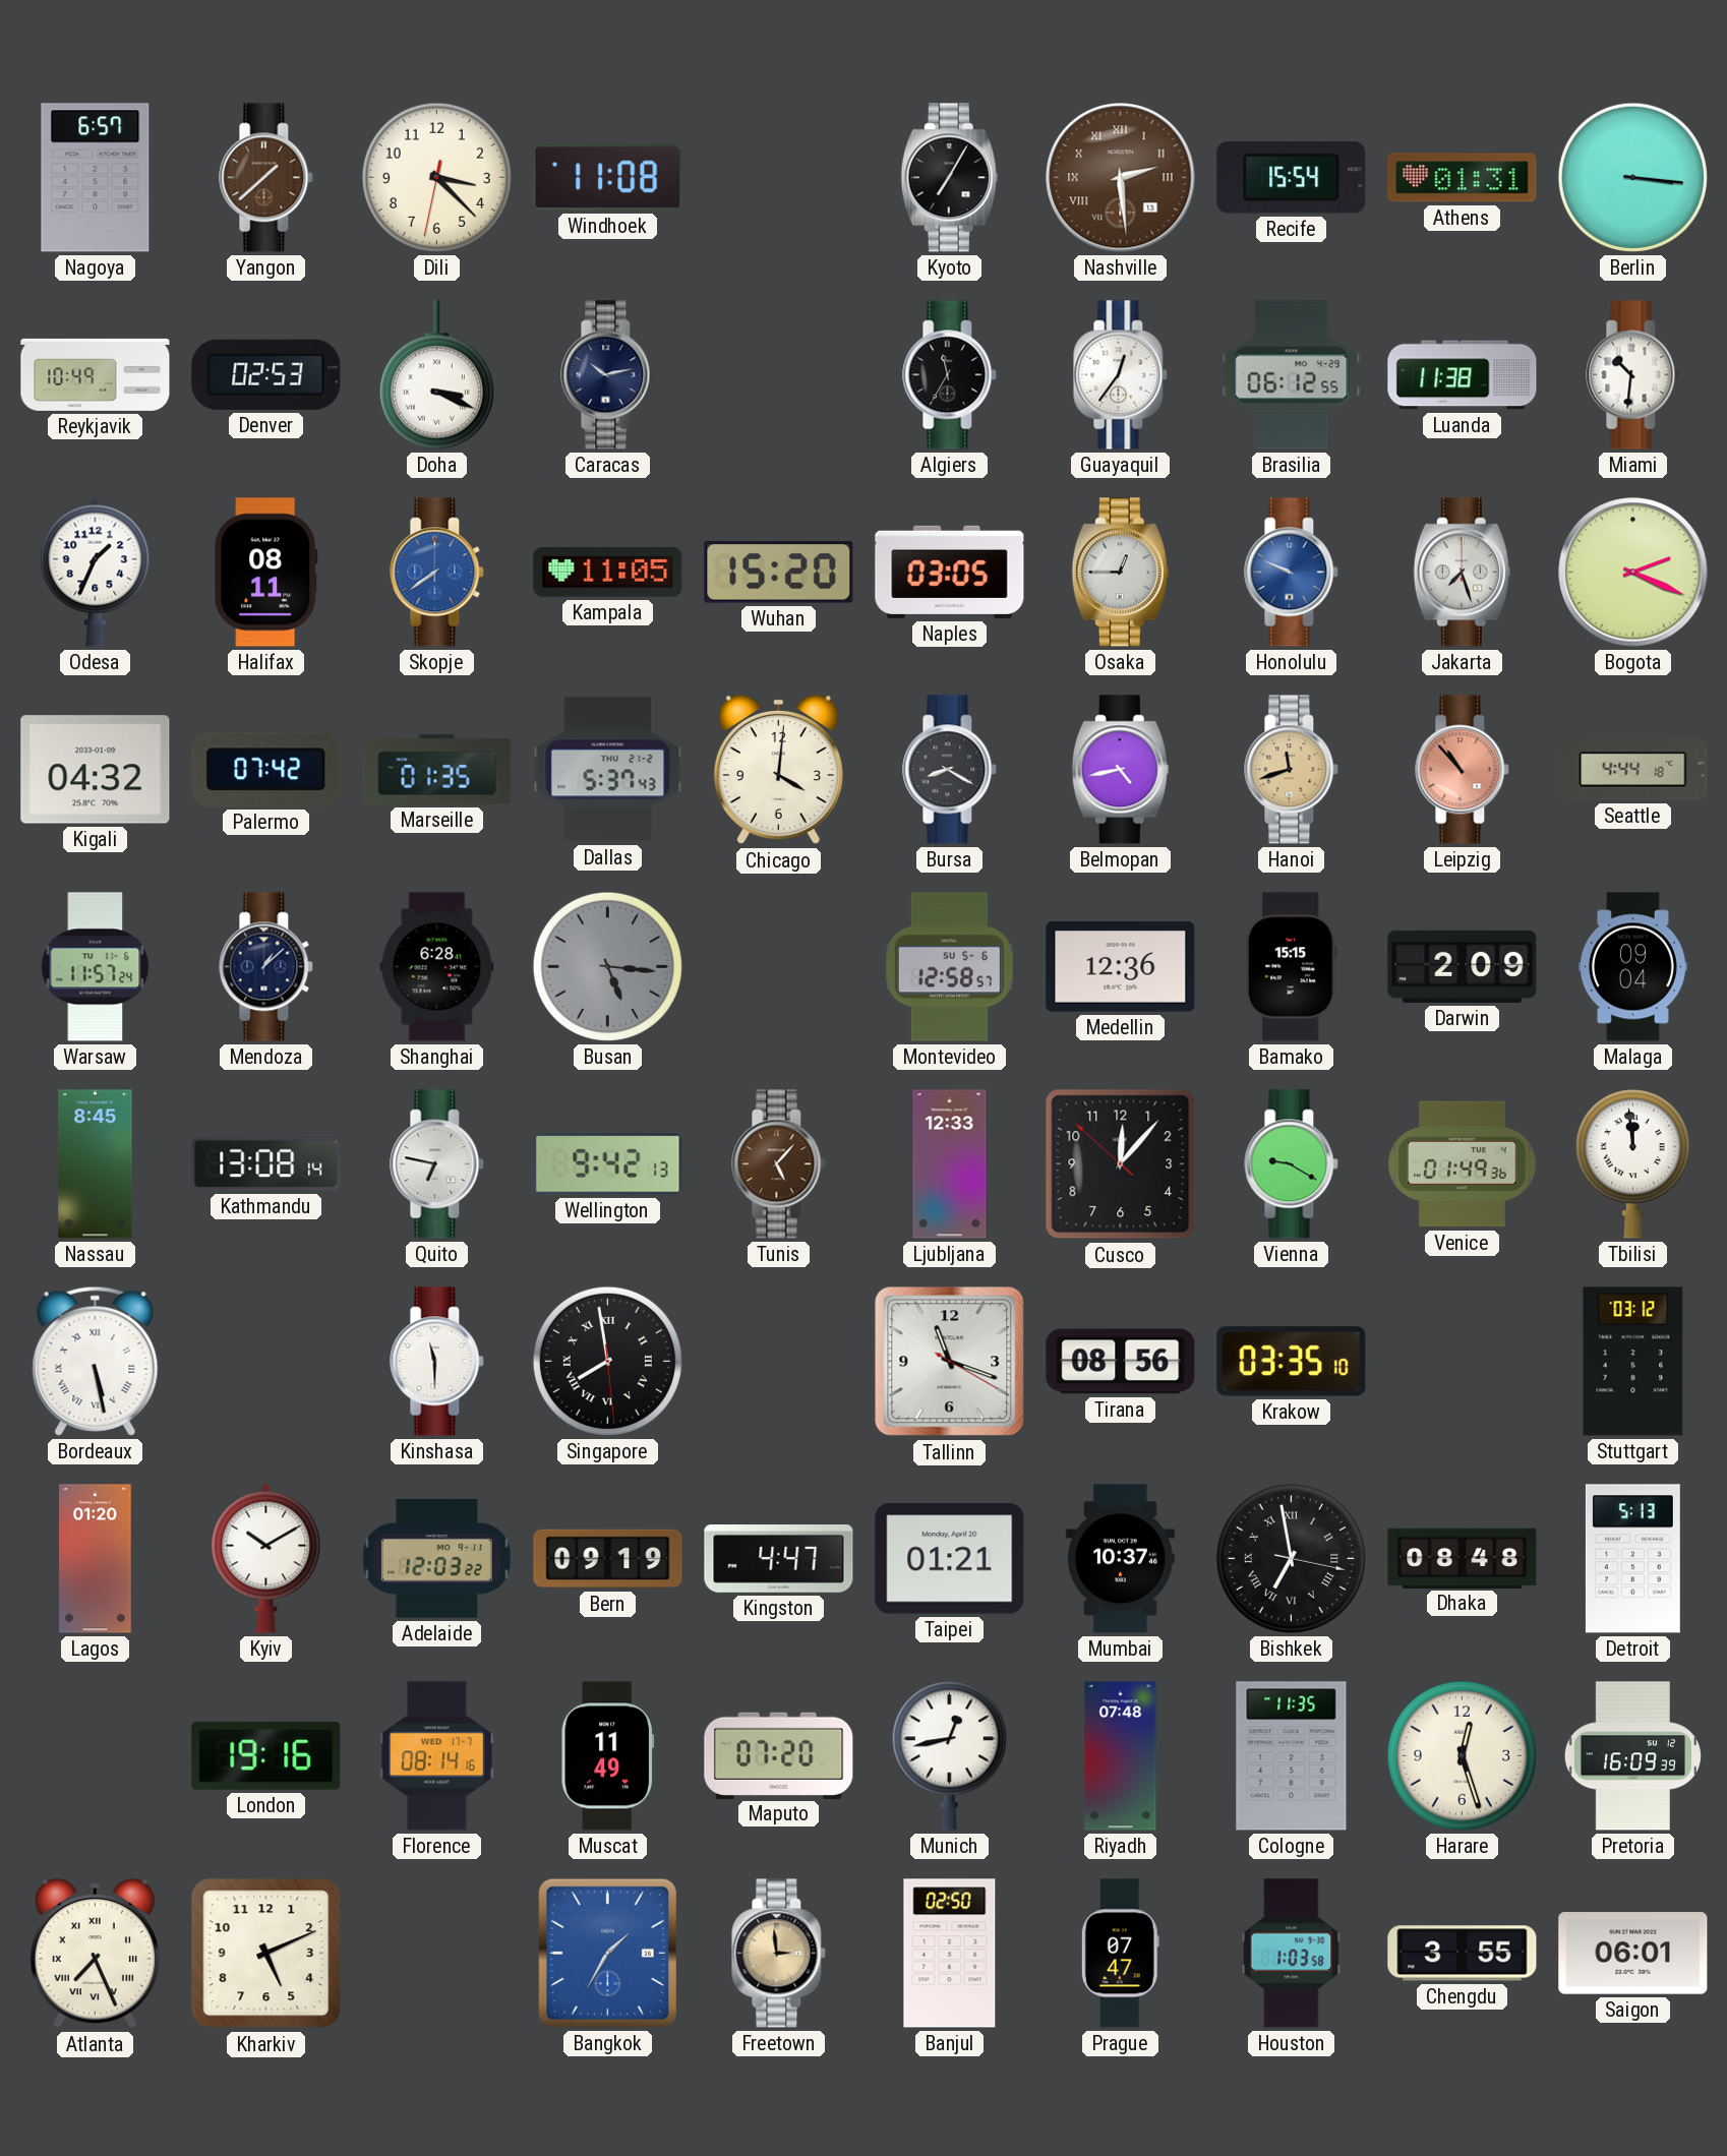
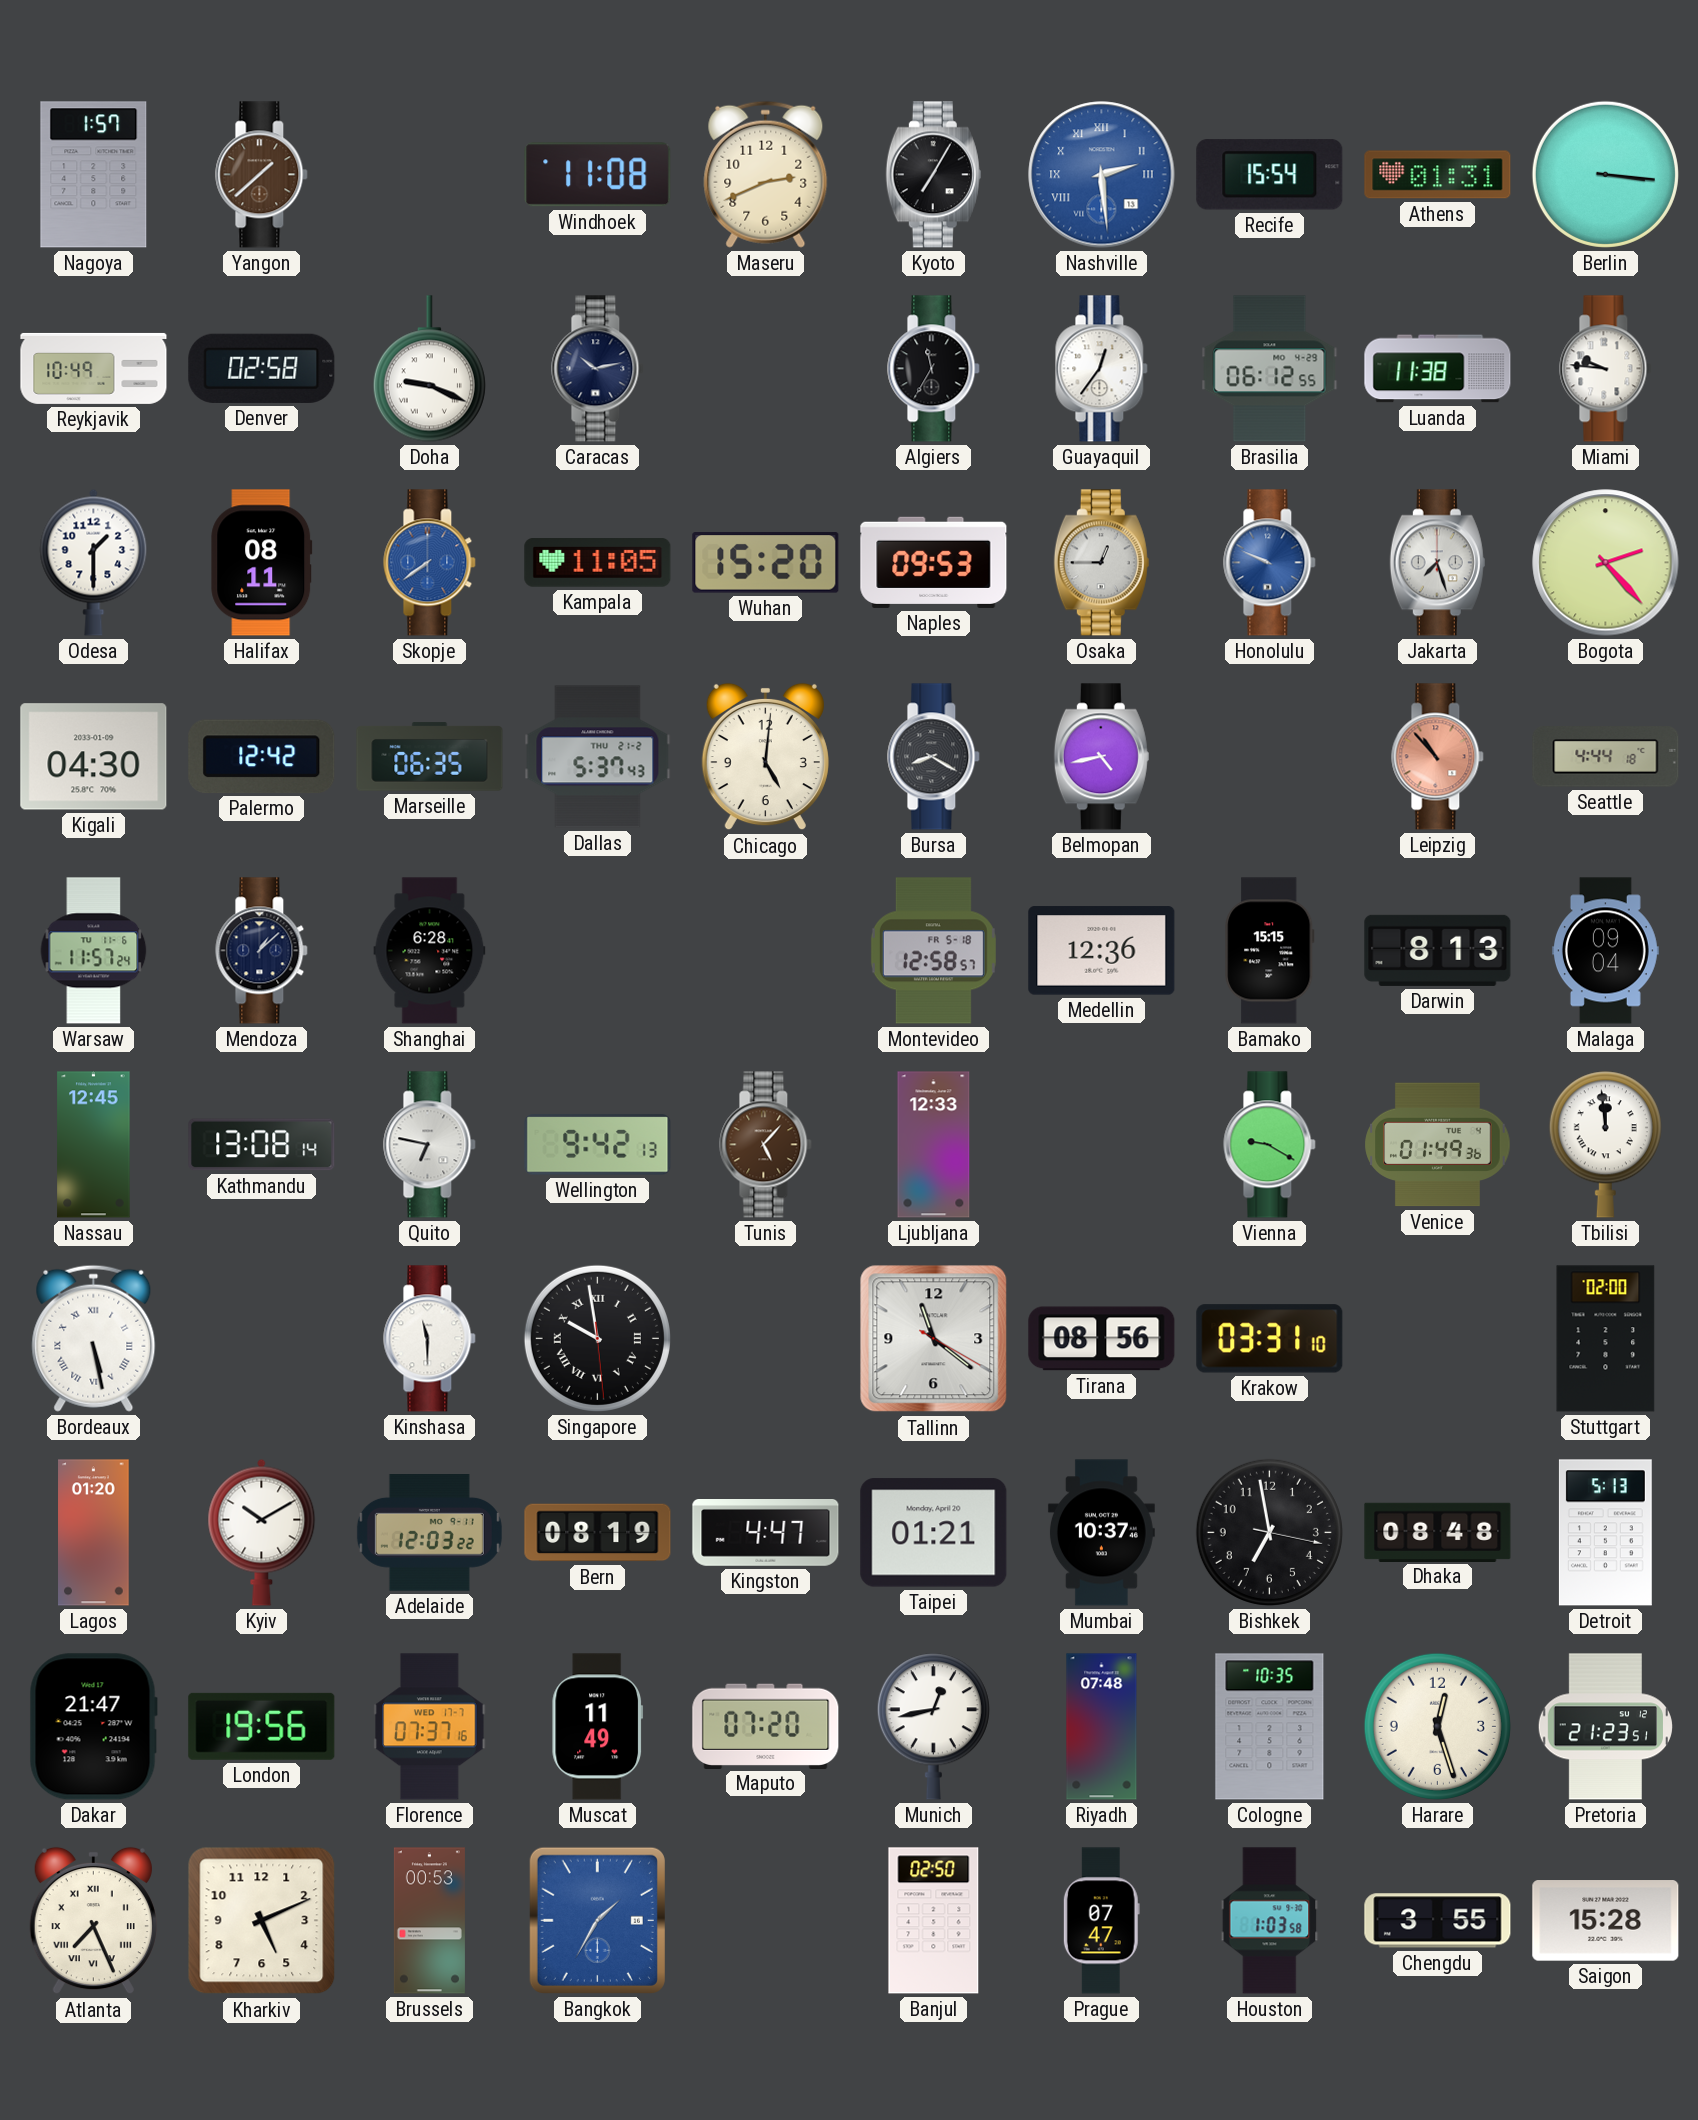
Nagoya: 6:57 -> 1:57
Dili: 3:22 -> none
Maseru: none -> 2:41
Nashville dial: brown -> blue
Denver: 02:53 -> 02:58
Doha: 3:19 -> 9:19
Miami: 10:31 -> 9:46
Odesa: 1:34 -> 1:30
Naples: 03:05 -> 09:53
Bogota: 2:19 -> 2:23
Kigali: 04:32 -> 04:30
Palermo: 07:42 -> 12:42
Marseille: 01:35 -> 06:35
Chicago: 4:01 -> 5:01
Hanoi: 11:42 -> none
Busan: 5:16 -> none
Montevideo date: SU 5-6 -> FR 5-18
Darwin: 2:09 -> 8:13
Nassau: 8:45 -> 12:45
Cusco: 12:06 -> none
Singapore: 7:58 -> 9:58
Tallinn: 11:18 -> 11:21
Krakow: 03:35 -> 03:31
Stuttgart: 03:12 -> 02:00
Bern: 09:19 -> 08:19
Bishkek numerals: Roman -> Arabic
Dakar: none -> 21:47
London: 19:16 -> 19:56
Florence: 08:14 -> 07:37
Cologne: 11:35 -> 10:35
Pretoria: 16:09 -> 21:23
Brussels: none -> 00:53
Freetown: 2:59 -> none
Saigon: 06:01 -> 15:28
